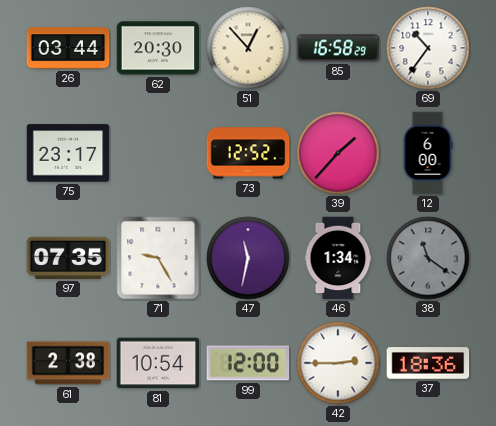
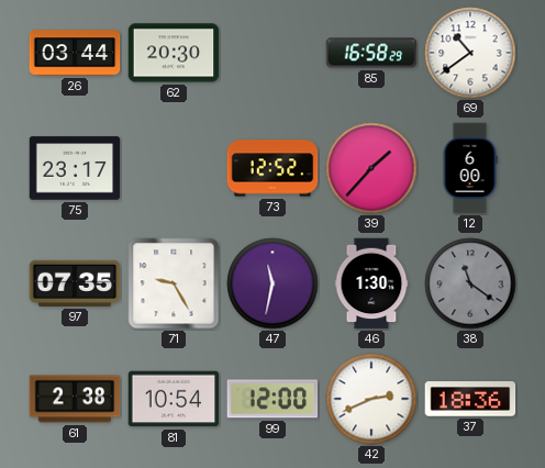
51: 12:53 -> none
69: 10:36 -> 10:39
46: 1:34 -> 1:30
42: 2:45 -> 2:41
